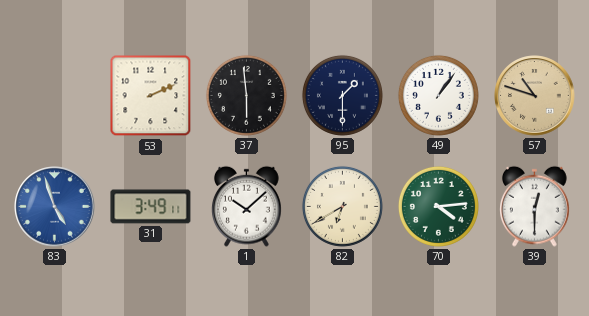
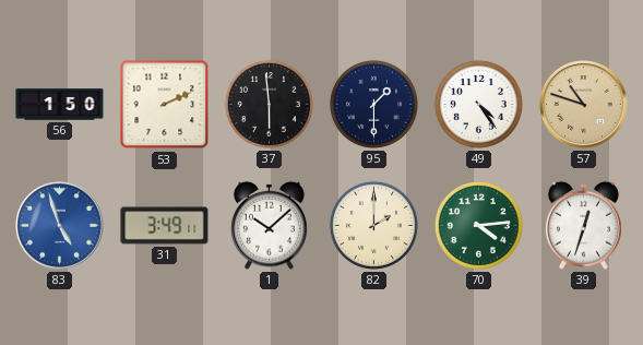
56: none -> 1:50
49: 1:06 -> 4:24
82: 6:40 -> 2:00
39: 12:30 -> 12:33
